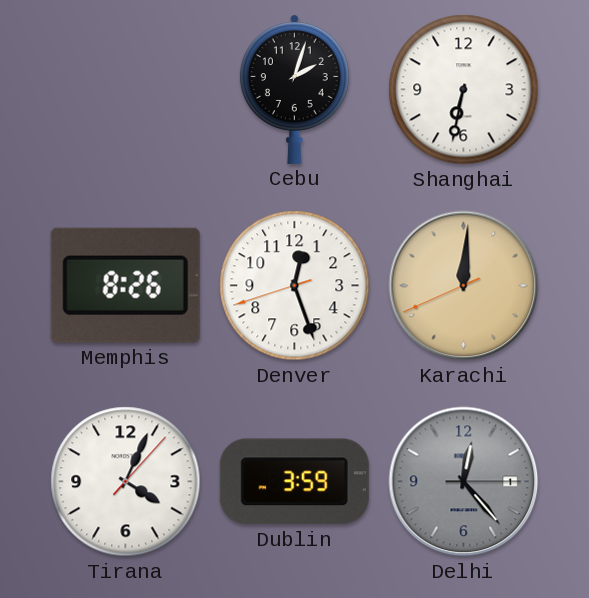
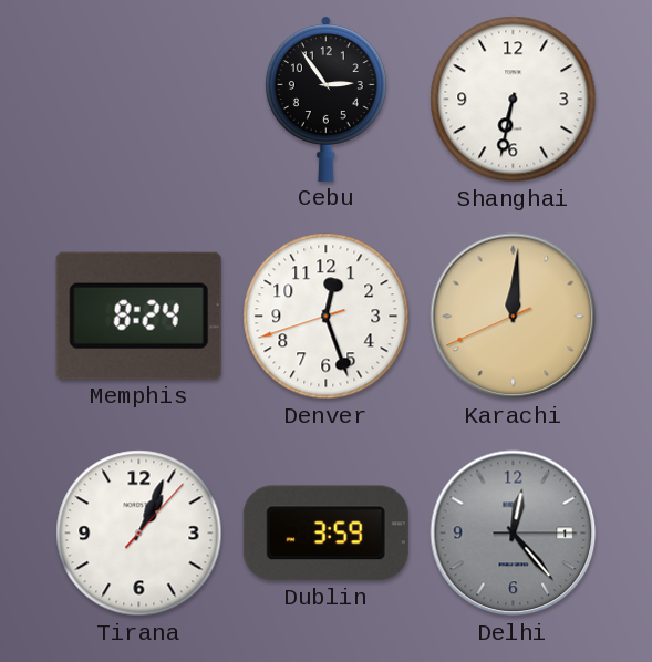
Cebu: 2:03 -> 2:54
Memphis: 8:26 -> 8:24
Tirana: 4:04 -> 1:04
